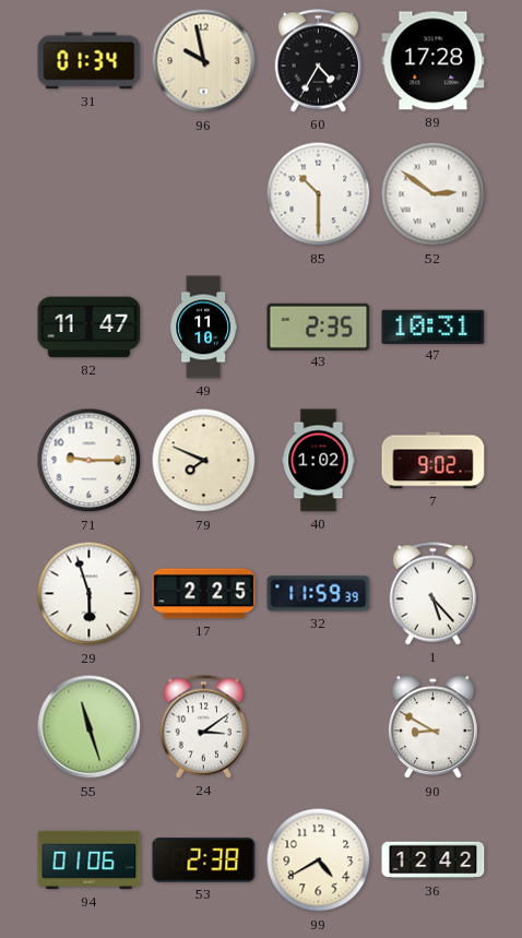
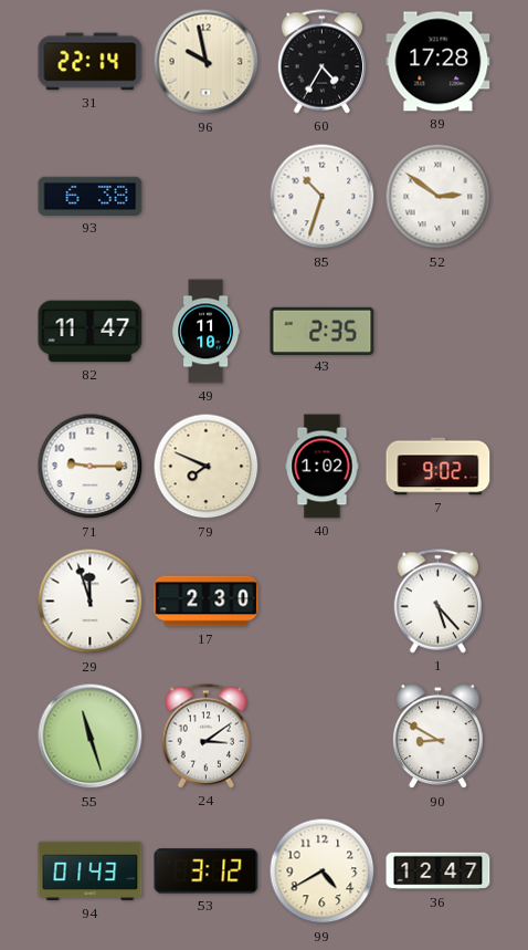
31: 01:34 -> 22:14
93: none -> 6:38
85: 10:30 -> 10:33
47: 10:31 -> none
29: 5:57 -> 11:57
17: 2:25 -> 2:30
32: 11:59 -> none
94: 01:06 -> 01:43
53: 2:38 -> 3:12
36: 12:42 -> 12:47
